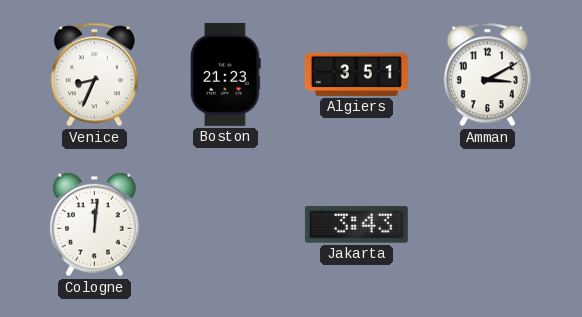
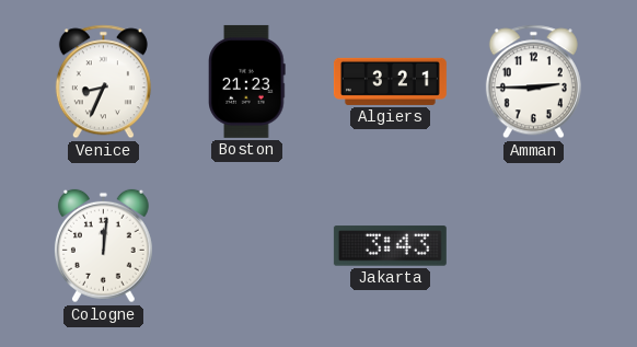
Algiers: 3:51 -> 3:21
Amman: 3:10 -> 2:45
